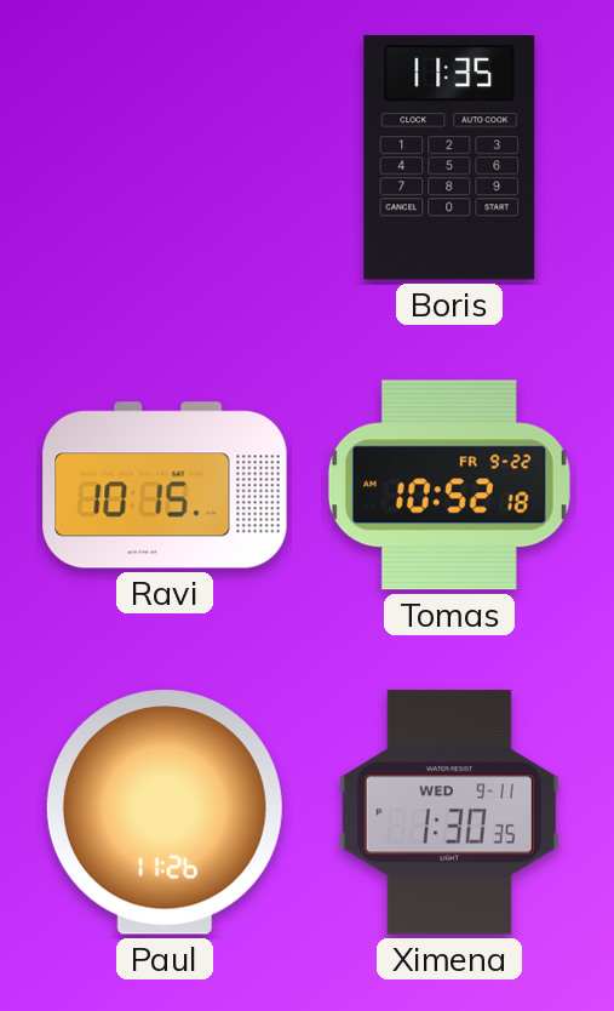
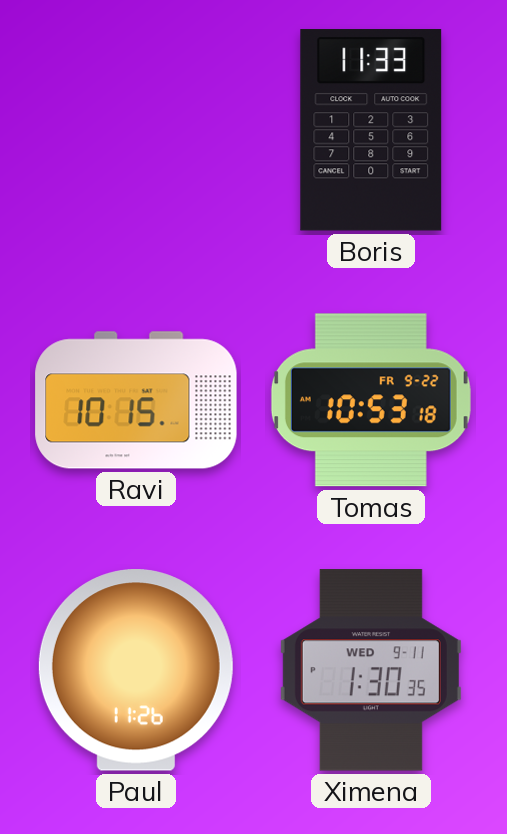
Boris: 11:35 -> 11:33
Tomas: 10:52 -> 10:53
